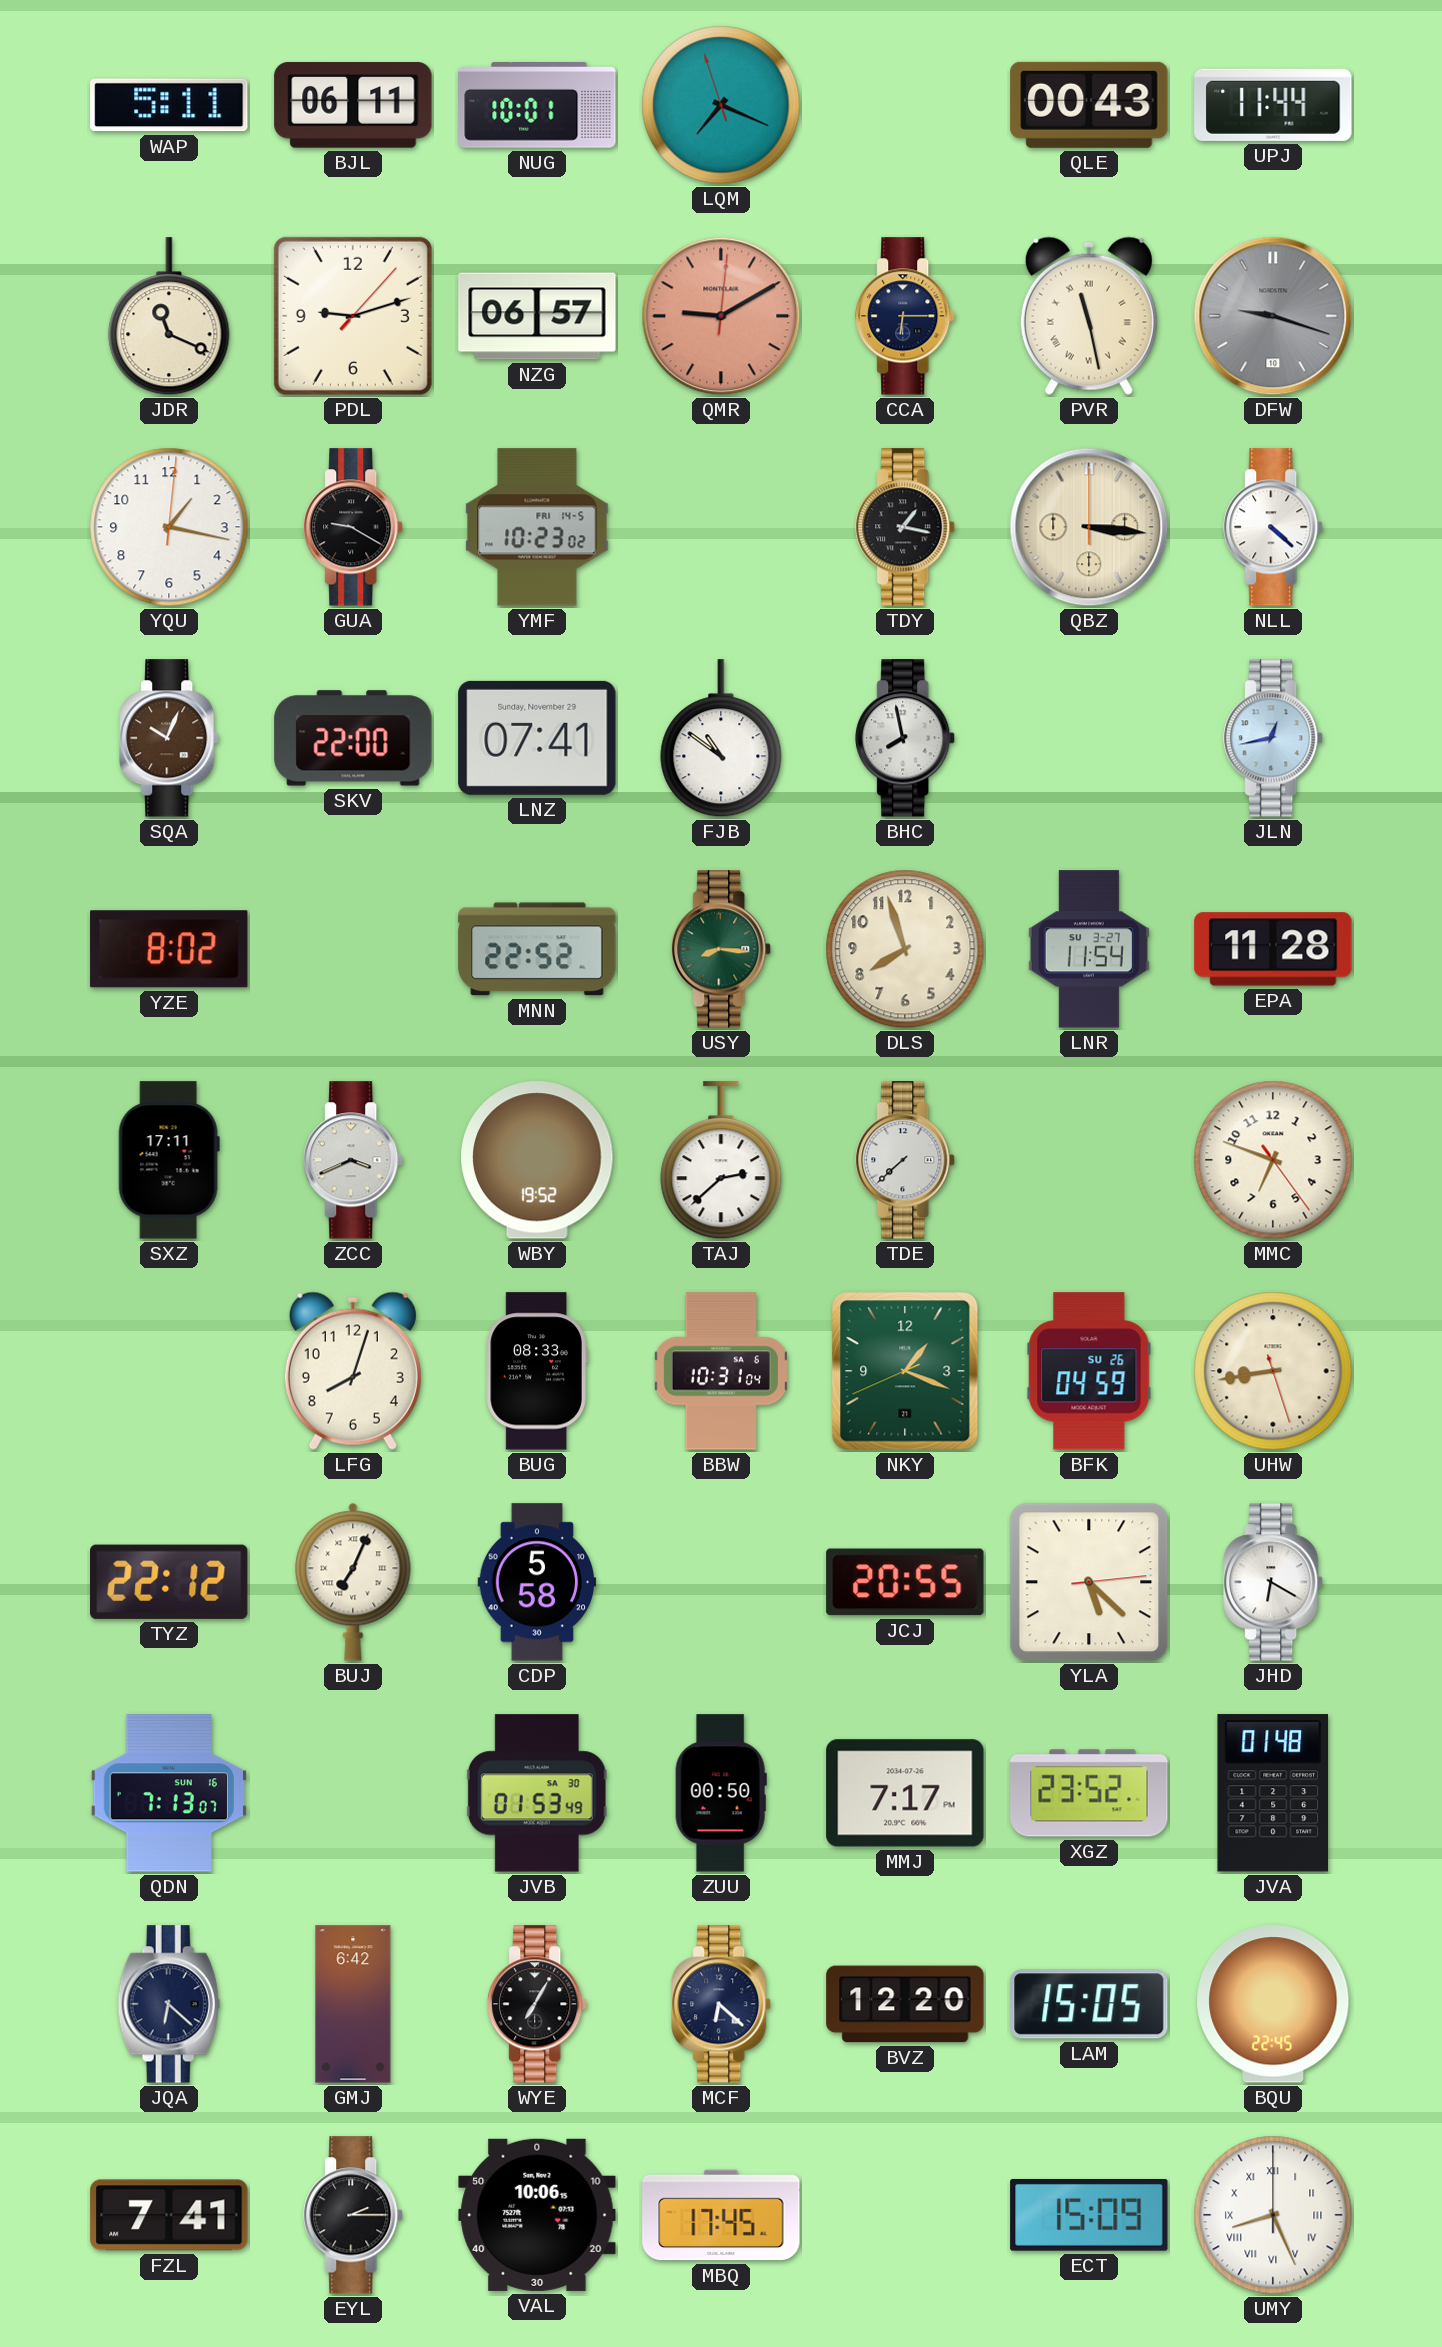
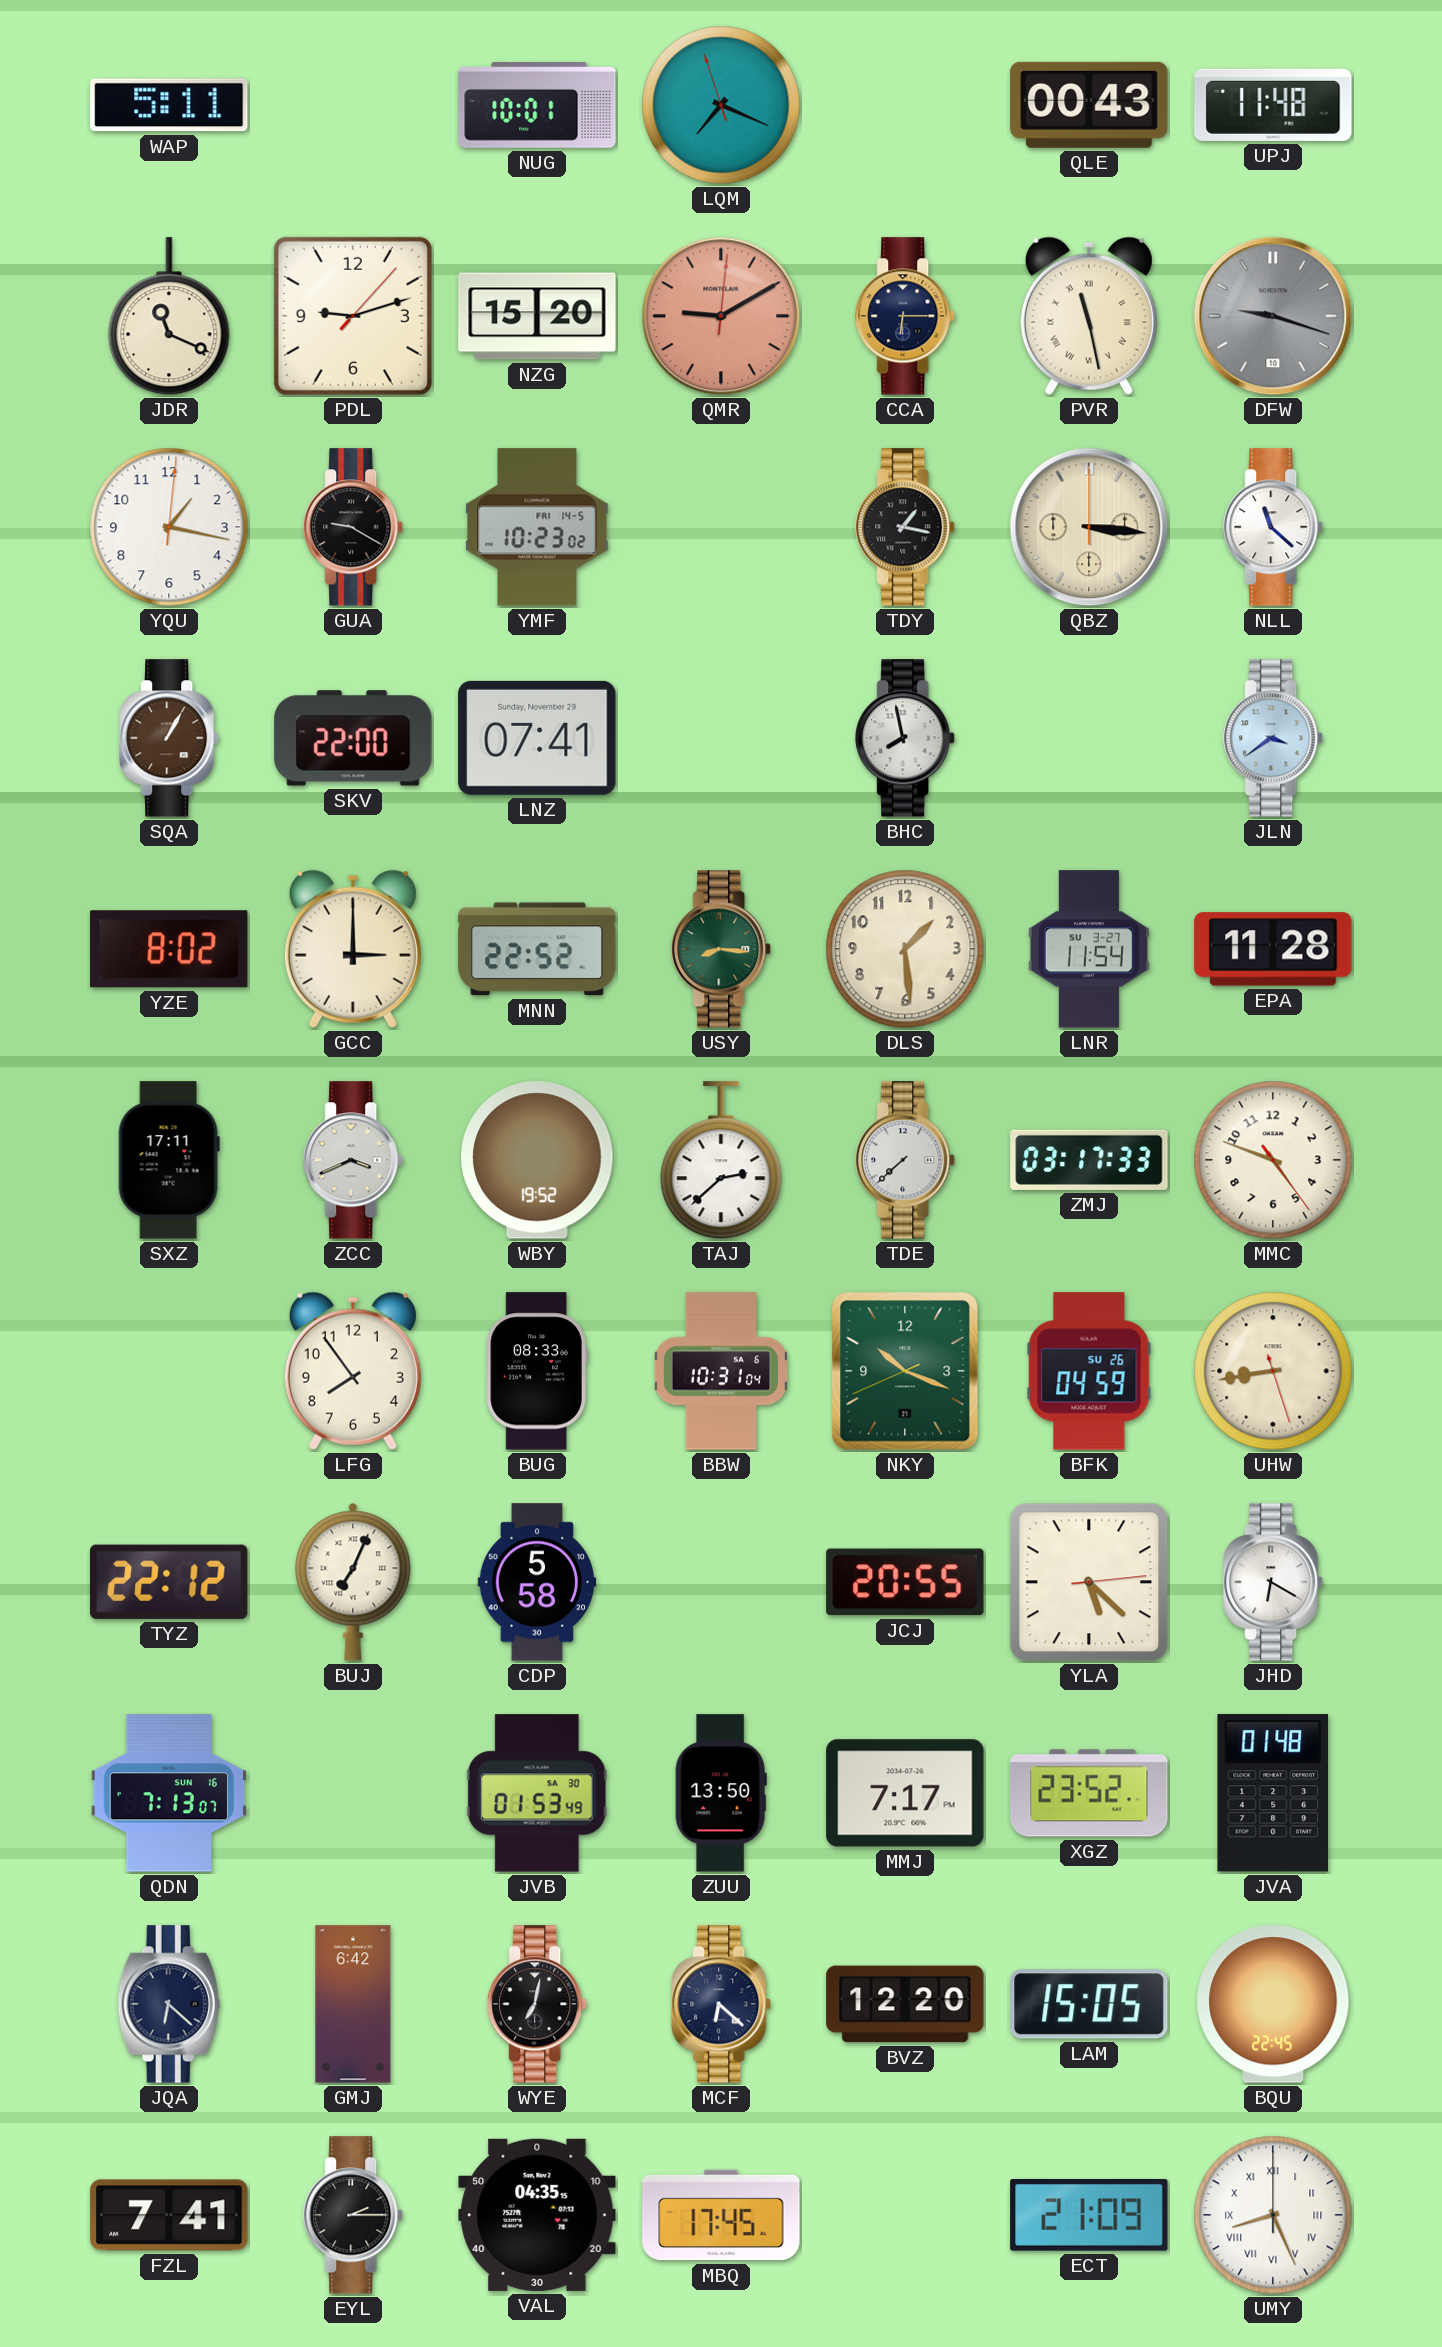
BJL: 06:11 -> none
UPJ: 11:44 -> 11:48
NZG: 06:57 -> 15:20
NLL: 4:22 -> 11:22
SQA: 10:04 -> 1:05
FJB: 10:51 -> none
JLN: 12:43 -> 3:39
GCC: none -> 3:00
DLS: 7:57 -> 1:29
ZMJ: none -> 03:17
MMC: 6:48 -> 4:48
LFG: 8:03 -> 7:54
NKY: 1:18 -> 10:18
ZUU: 00:50 -> 13:50
WYE: 7:05 -> 7:02
VAL: 10:06 -> 04:35
ECT: 15:09 -> 21:09
